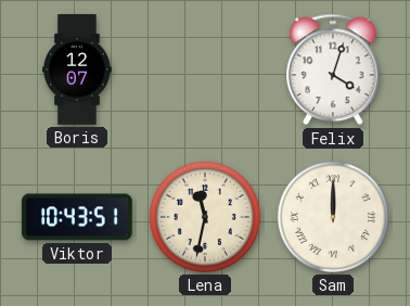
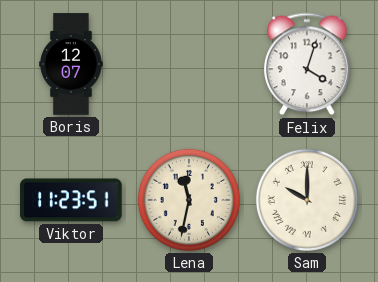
Viktor: 10:43 -> 11:23
Sam: 12:00 -> 10:00
